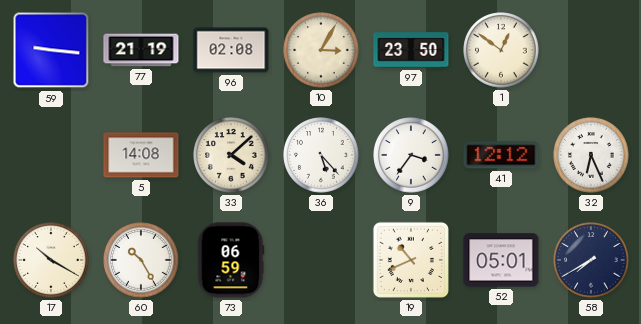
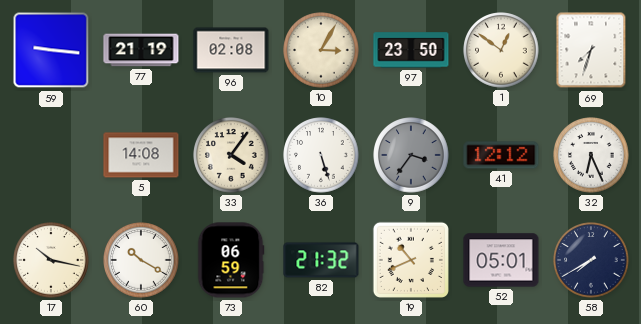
69: none -> 7:33
33: 4:08 -> 4:06
36: 5:23 -> 5:27
9 dial: white -> grey
17: 10:20 -> 10:17
60: 10:25 -> 10:20
82: none -> 21:32
